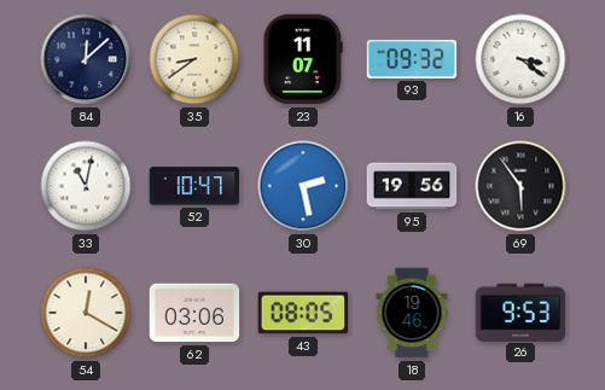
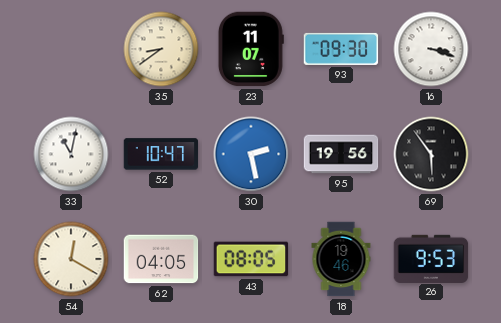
84: 12:08 -> none
93: 09:32 -> 09:30
16: 3:21 -> 3:18
62: 03:06 -> 04:05
